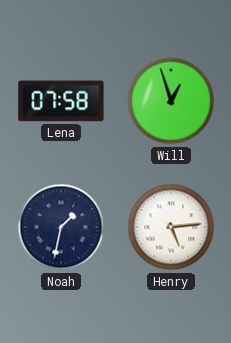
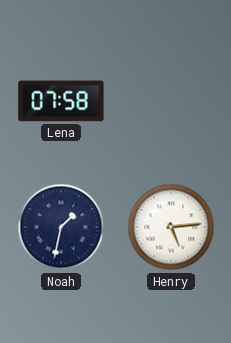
Will: 12:57 -> none
